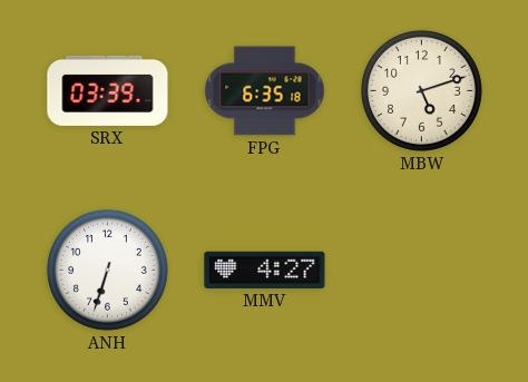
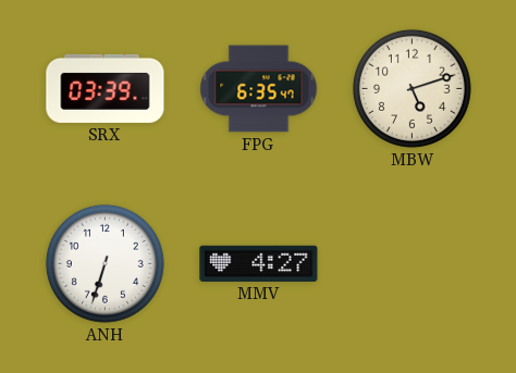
FPG: 6:35:18 -> 6:35:47
